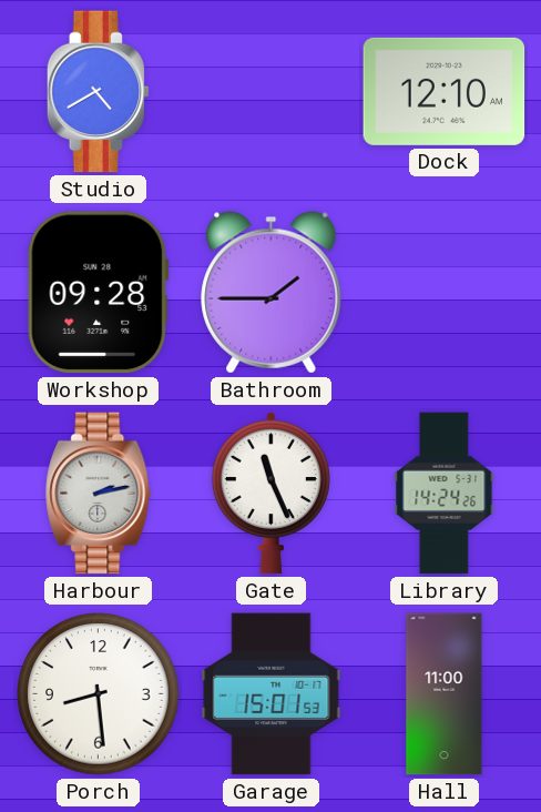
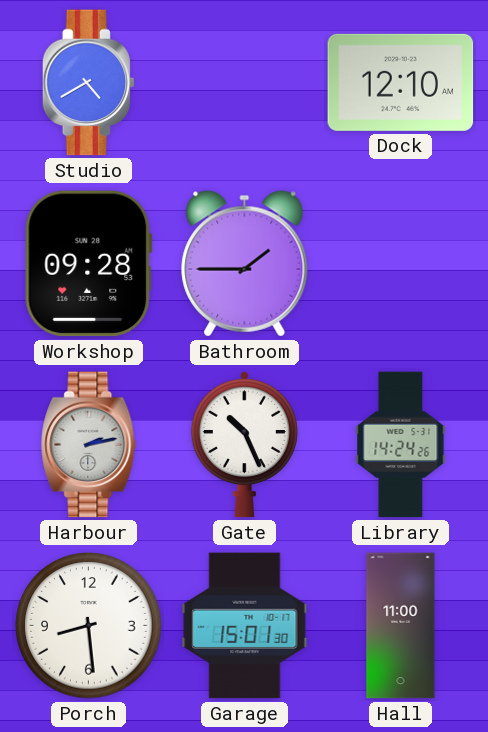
Gate: 11:26 -> 10:26
Garage: 15:01:53 -> 15:01:30
